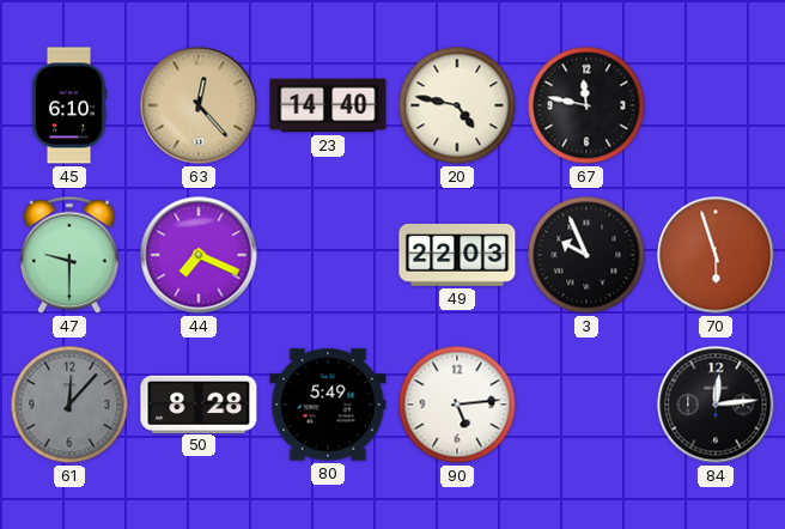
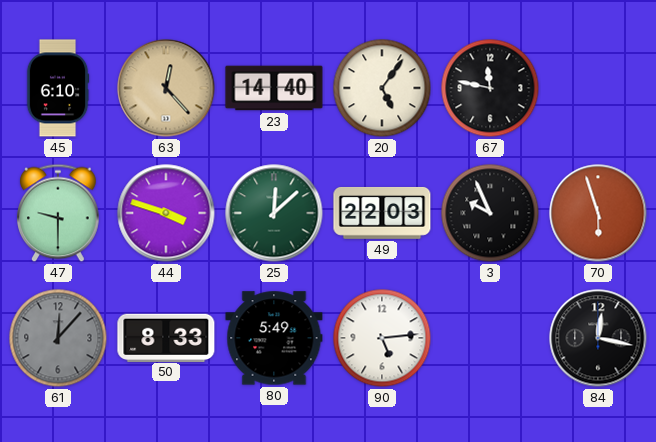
20: 4:47 -> 5:06
44: 7:19 -> 3:48
25: none -> 12:08
50: 8:28 -> 8:33
84: 12:14 -> 12:17
